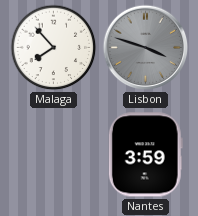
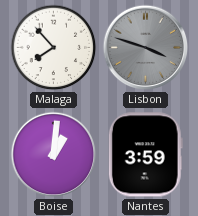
Boise: none -> 1:01
